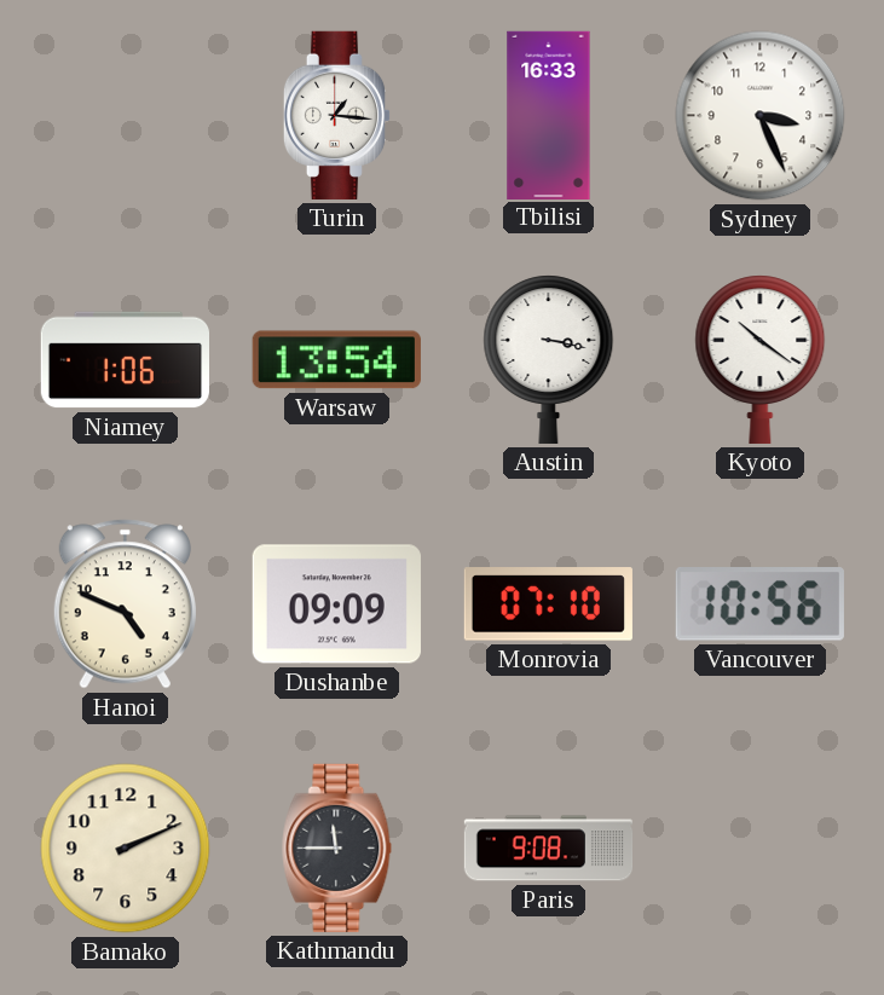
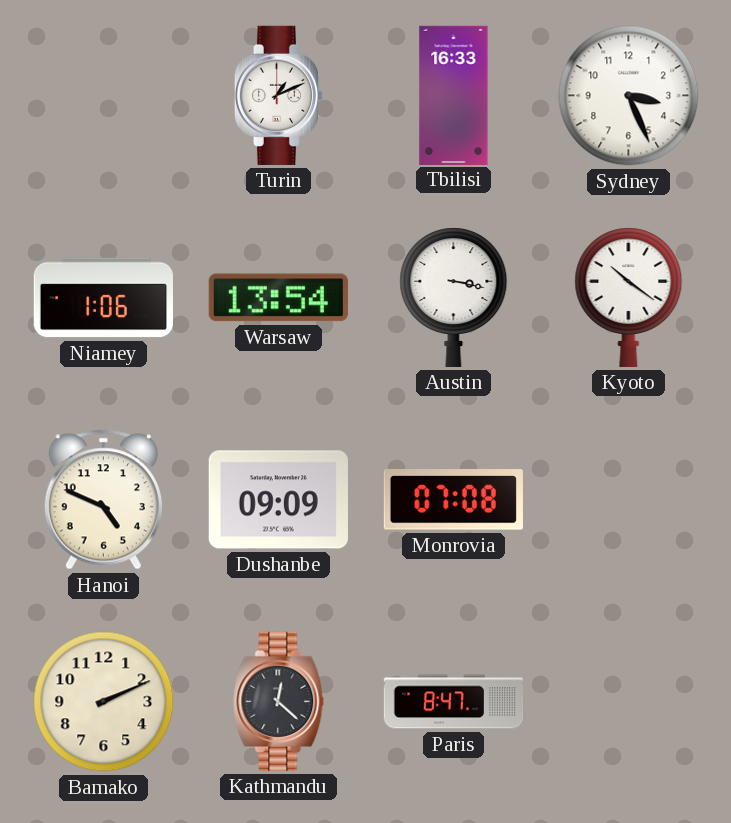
Turin: 1:16 -> 1:11
Monrovia: 07:10 -> 07:08
Vancouver: 10:56 -> none
Kathmandu: 11:45 -> 12:22
Paris: 9:08 -> 8:47
